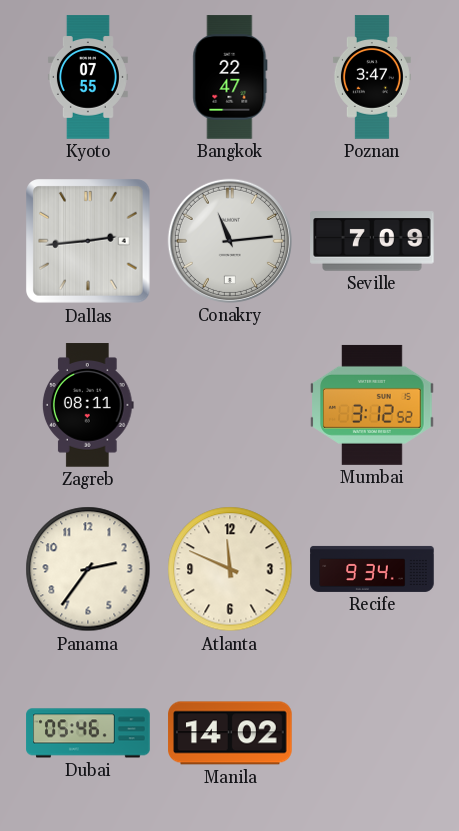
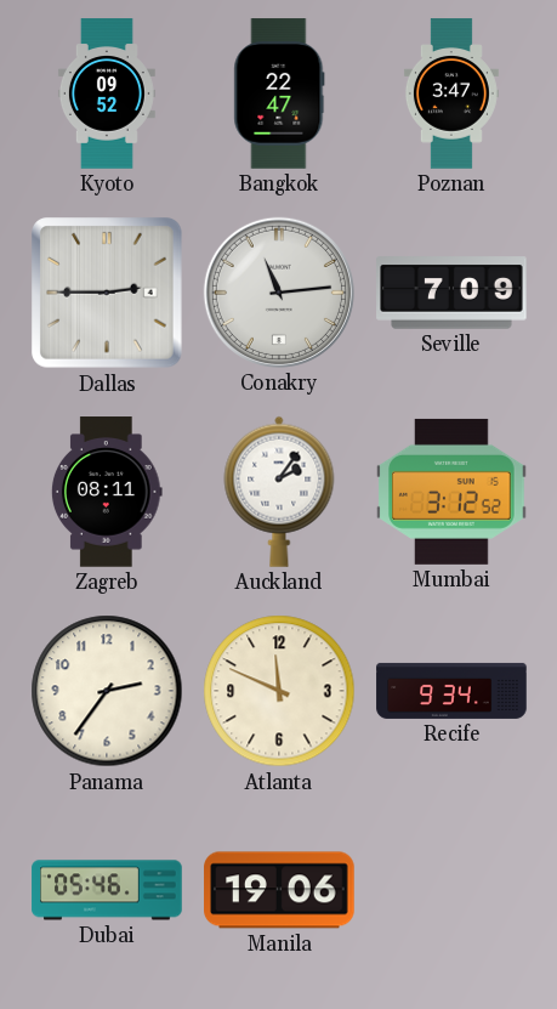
Kyoto: 07:55 -> 09:52
Dallas: 2:44 -> 2:45
Auckland: none -> 2:06
Manila: 14:02 -> 19:06
